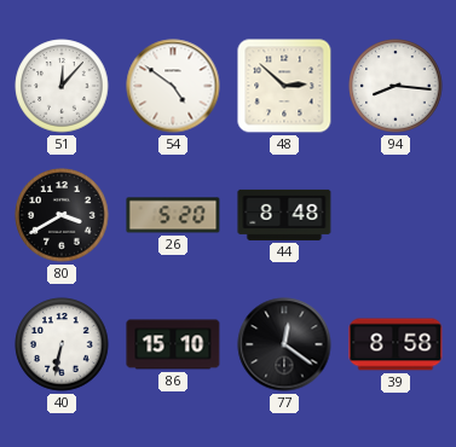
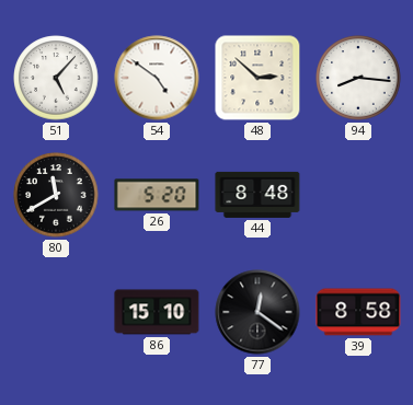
51: 12:07 -> 5:07
80: 3:40 -> 11:40
40: 6:32 -> none
